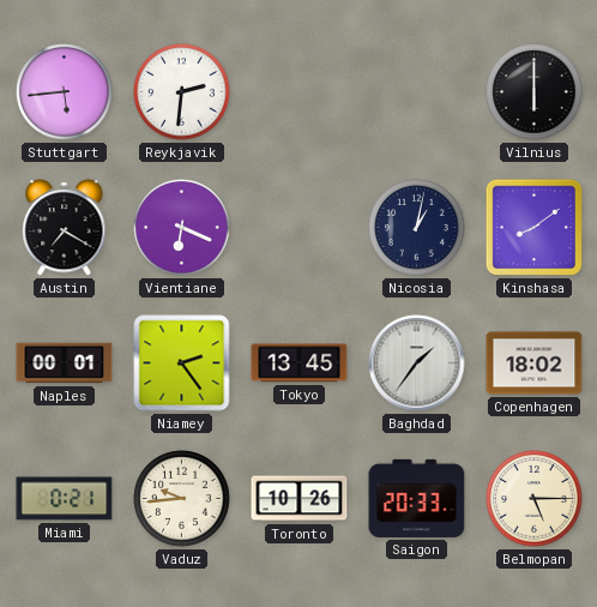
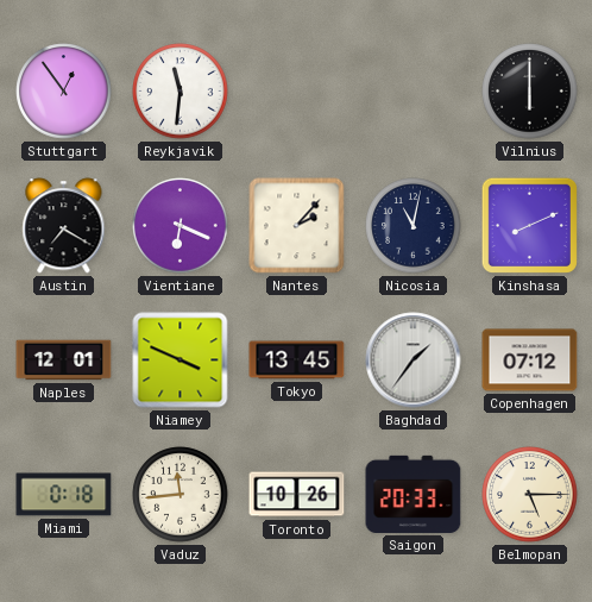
Stuttgart: 5:44 -> 12:54
Reykjavik: 2:31 -> 11:31
Nantes: none -> 2:07
Nicosia: 1:02 -> 11:02
Kinshasa: 8:09 -> 8:11
Naples: 00:01 -> 12:01
Niamey: 2:24 -> 3:49
Copenhagen: 18:02 -> 07:12
Miami: 0:21 -> 0:18
Vaduz: 9:44 -> 11:44
